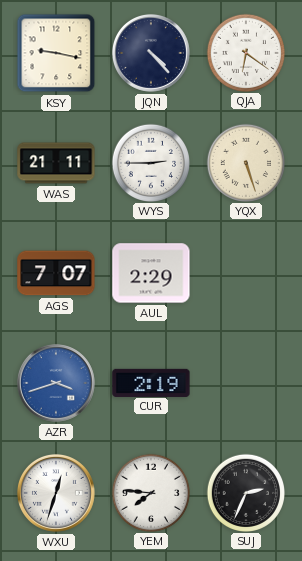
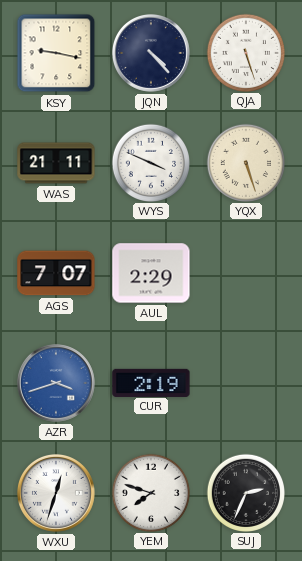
QJA: 6:21 -> 5:27
WYS: 2:45 -> 3:49
YEM: 7:46 -> 7:48
